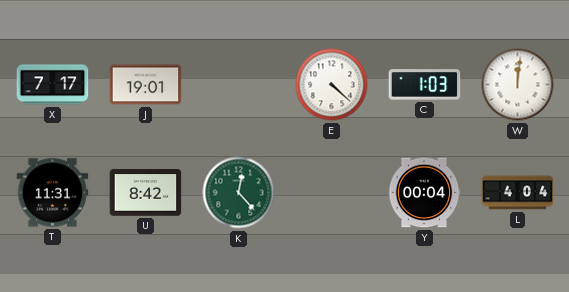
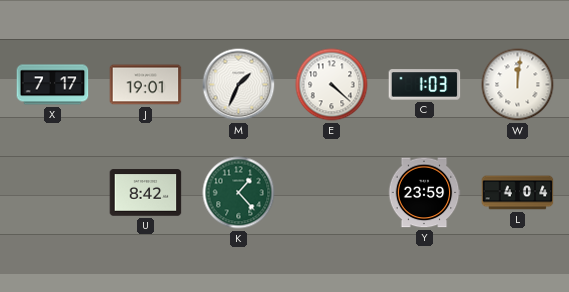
M: none -> 1:34
T: 11:31 -> none
K: 12:23 -> 1:23
Y: 00:04 -> 23:59
